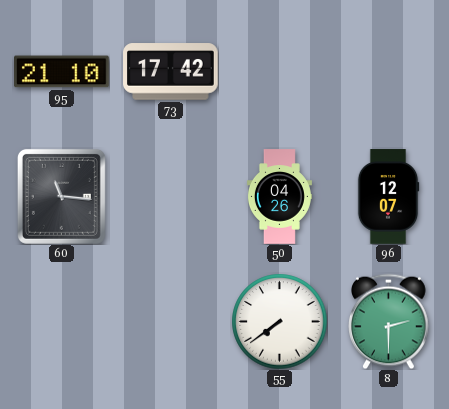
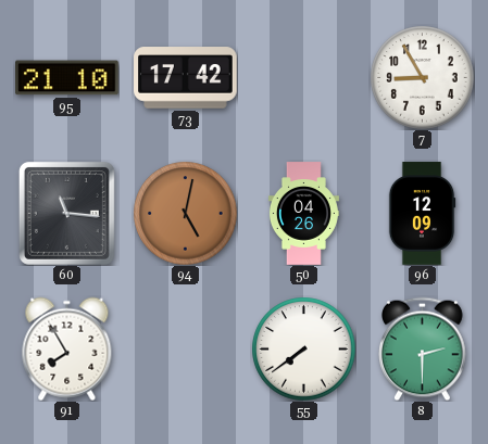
7: none -> 8:55
94: none -> 5:02
96: 12:07 -> 12:09
91: none -> 7:55
